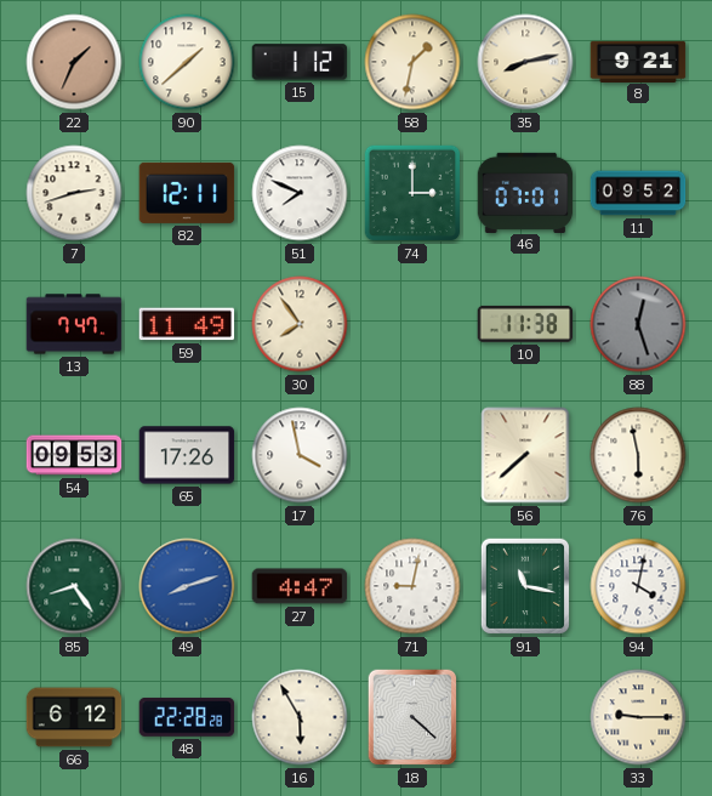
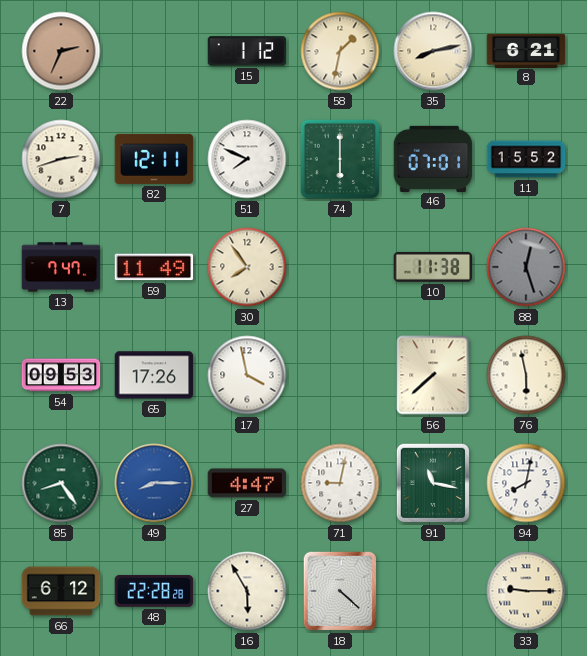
22: 1:34 -> 2:34
90: 1:38 -> none
8: 9:21 -> 6:21
74: 3:00 -> 6:00
11: 09:52 -> 15:52
49: 8:12 -> 8:15
94: 4:02 -> 8:02
